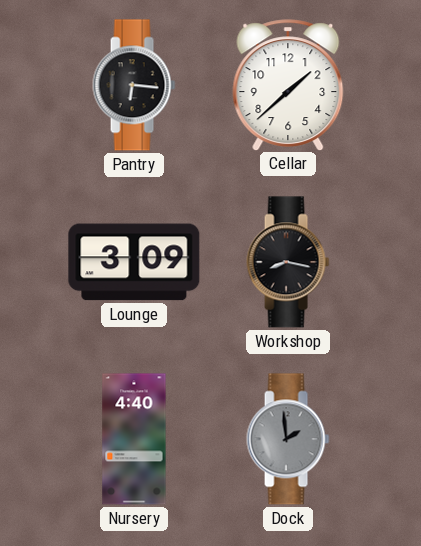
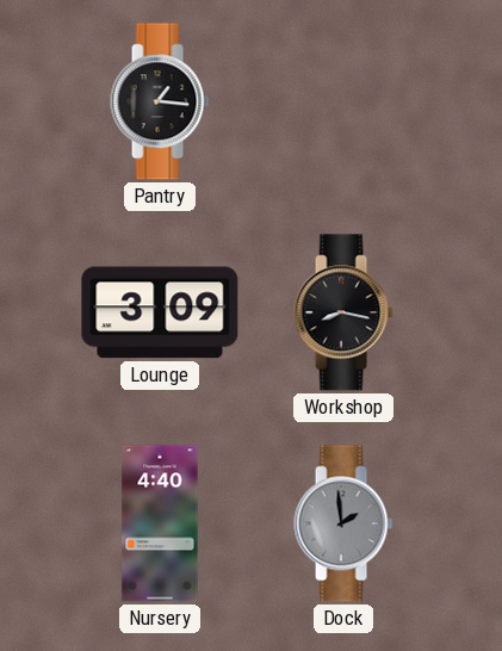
Pantry: 6:16 -> 1:16
Cellar: 1:38 -> none
